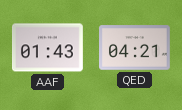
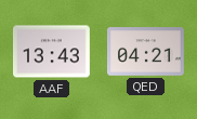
AAF: 01:43 -> 13:43
